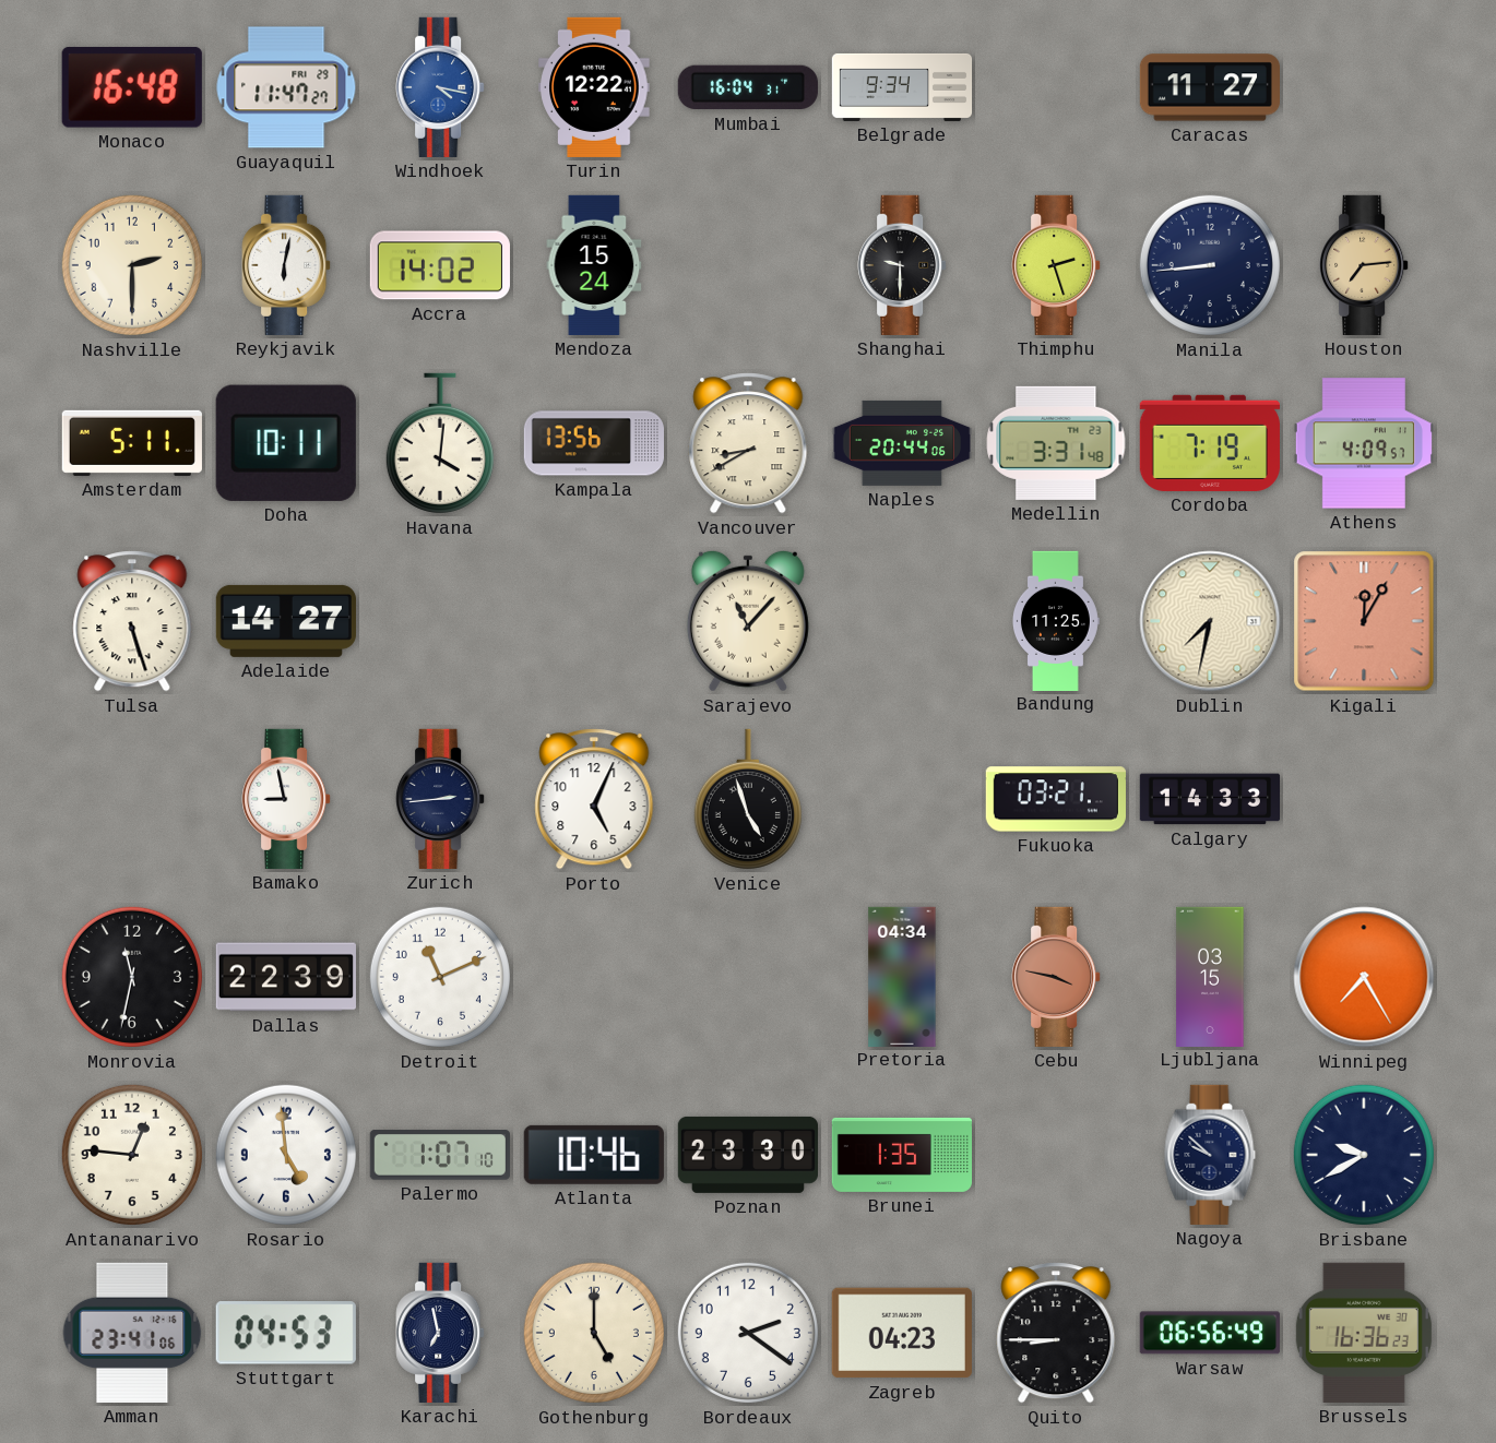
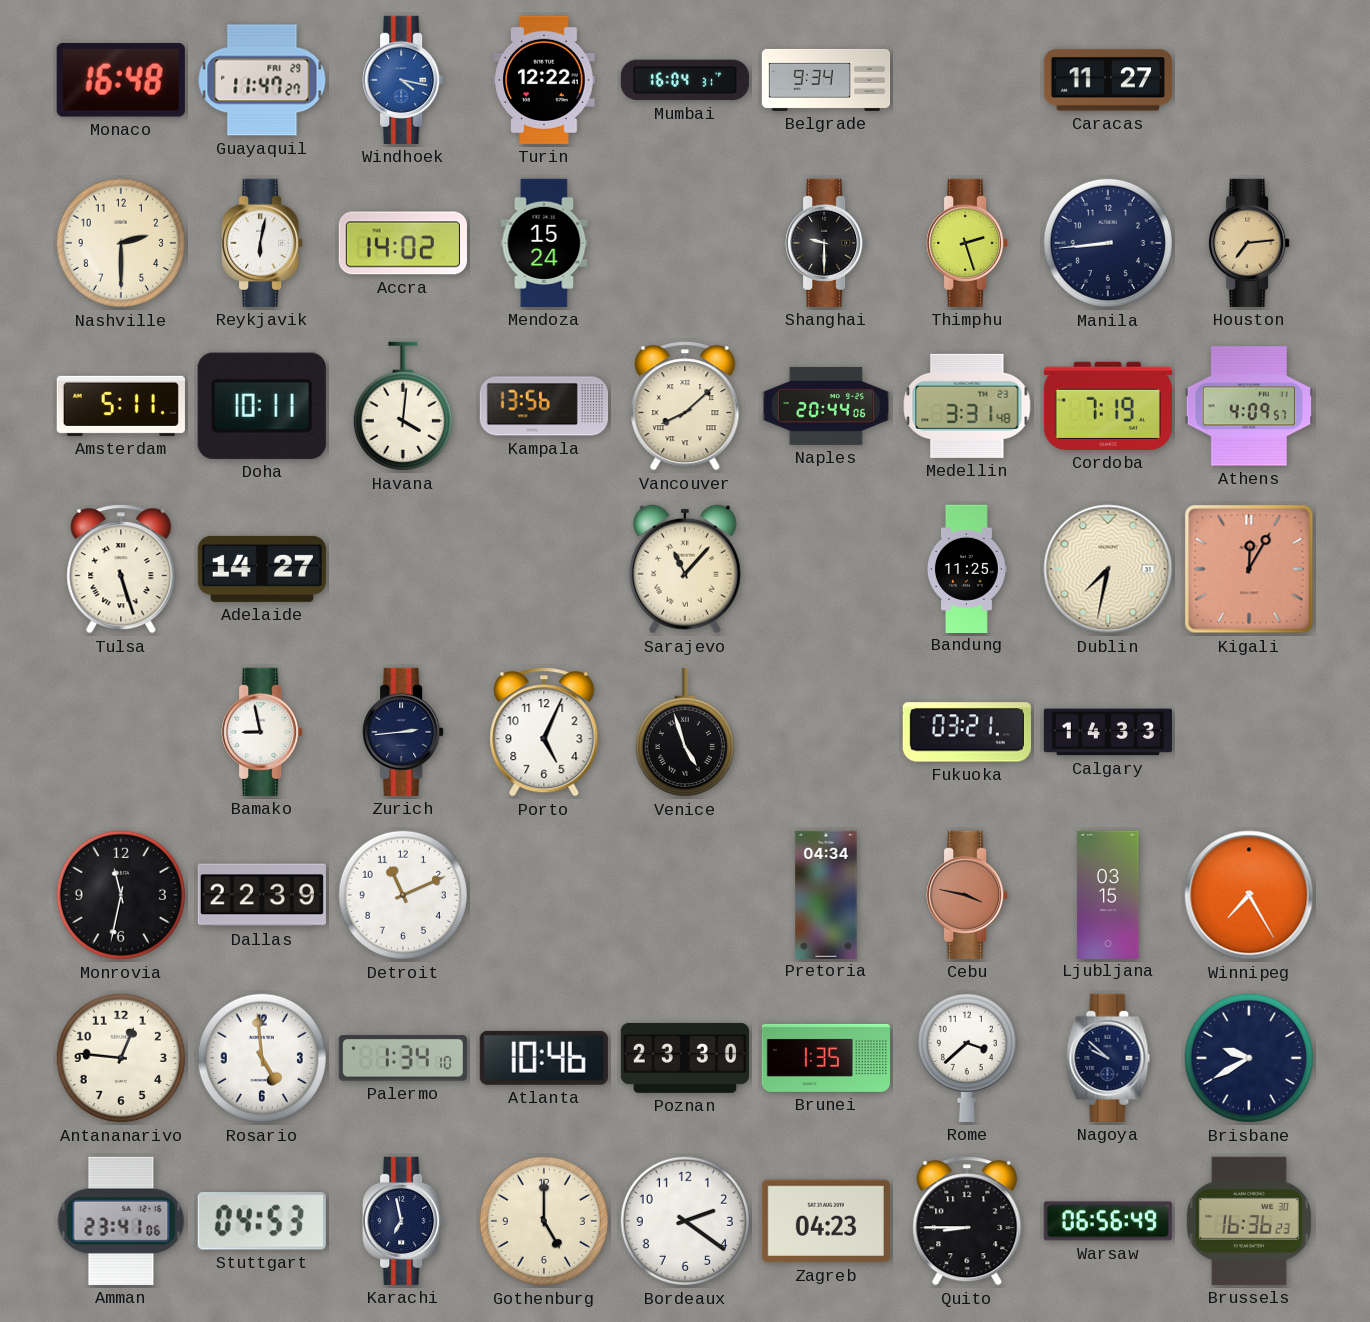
Vancouver: 8:40 -> 8:08
Palermo: 1:07 -> 1:34
Rome: none -> 3:38
